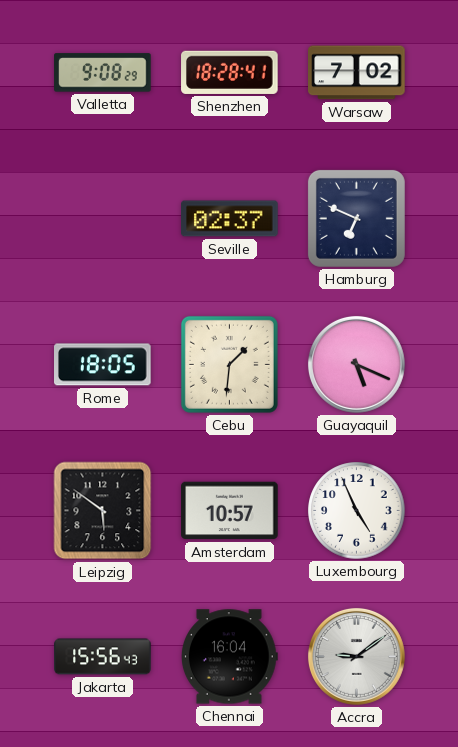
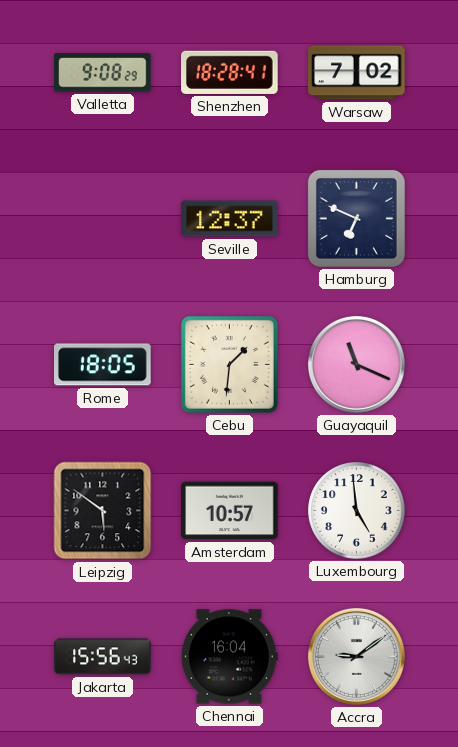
Seville: 02:37 -> 12:37
Guayaquil: 5:19 -> 11:19
Luxembourg: 4:56 -> 4:59
